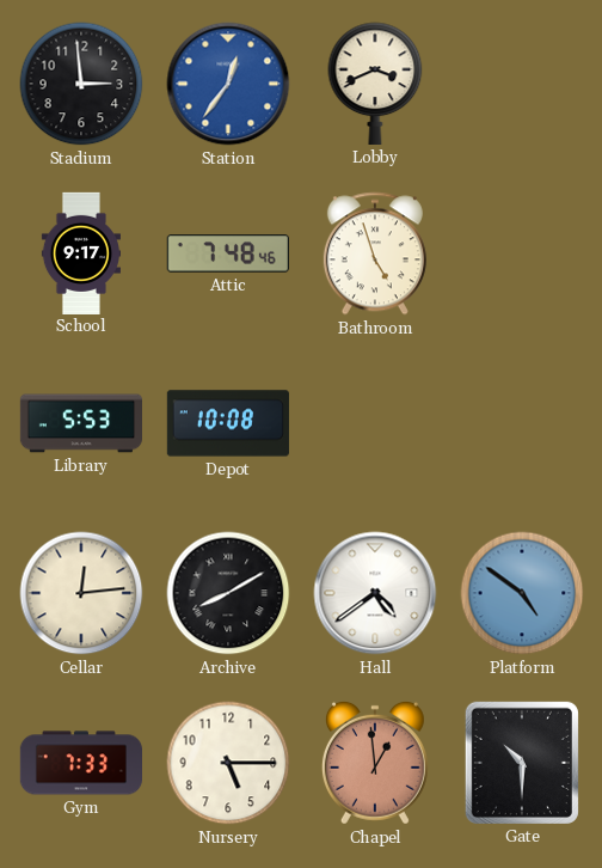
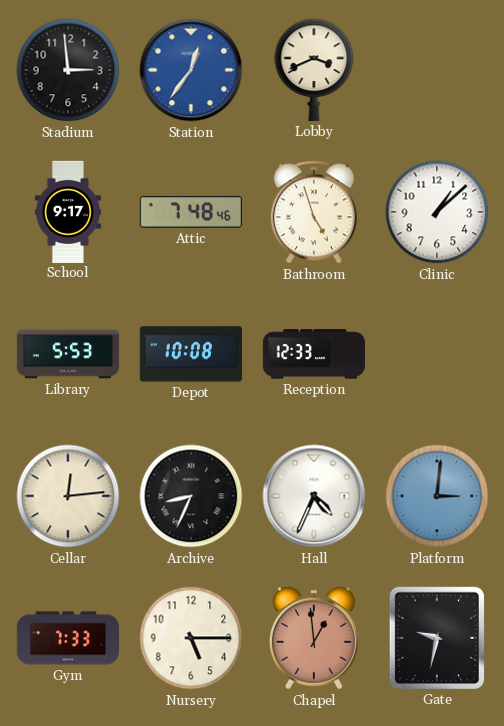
Clinic: none -> 1:08
Reception: none -> 12:33
Archive: 8:10 -> 8:34
Hall: 4:39 -> 4:34
Platform: 4:51 -> 3:01
Gate: 10:30 -> 9:32
